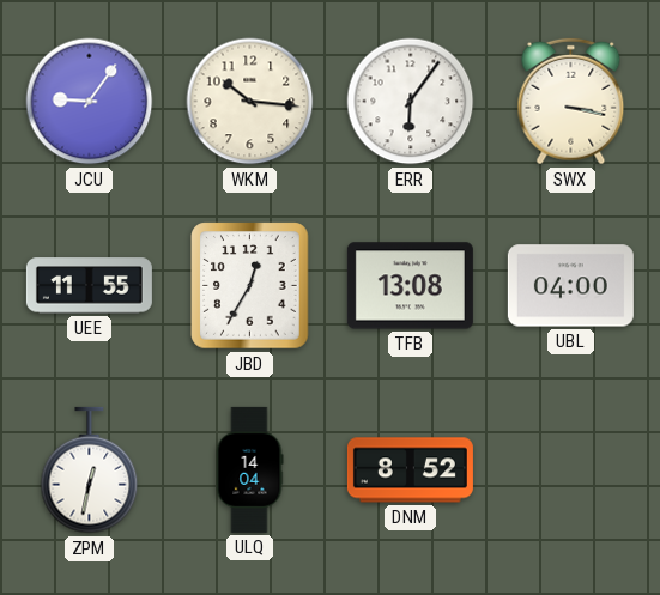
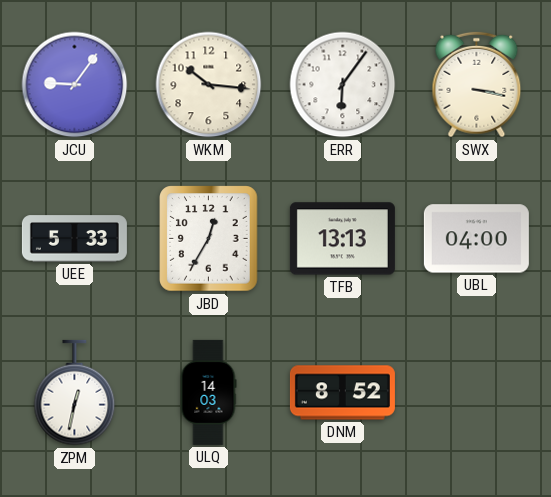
UEE: 11:55 -> 5:33
TFB: 13:08 -> 13:13
ULQ: 14:04 -> 14:03
